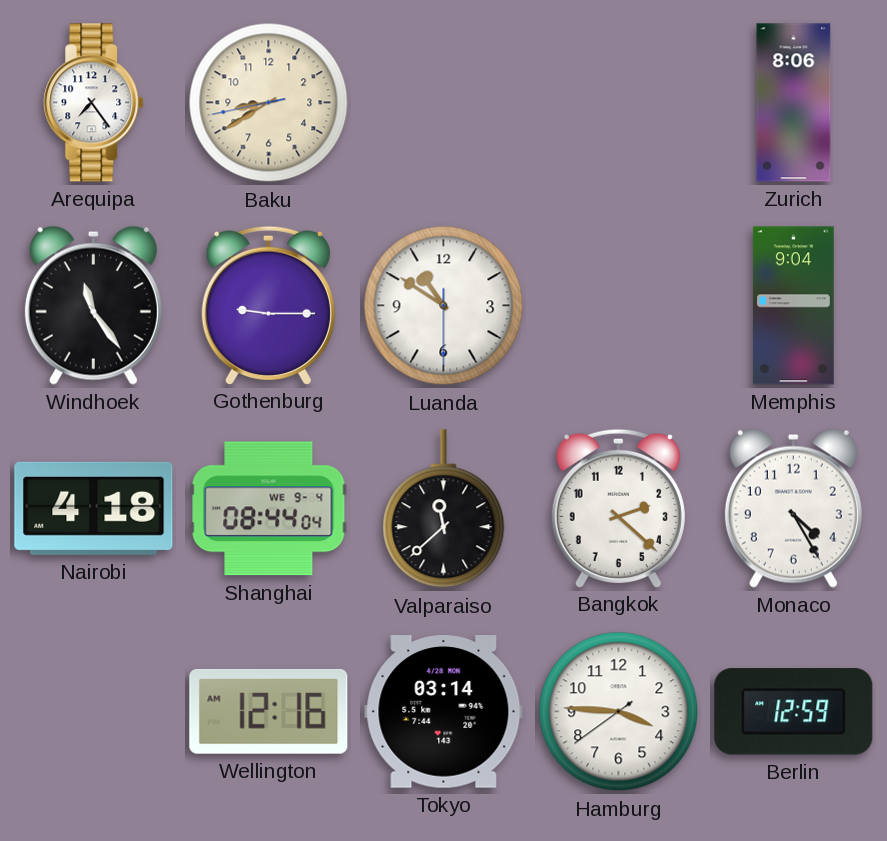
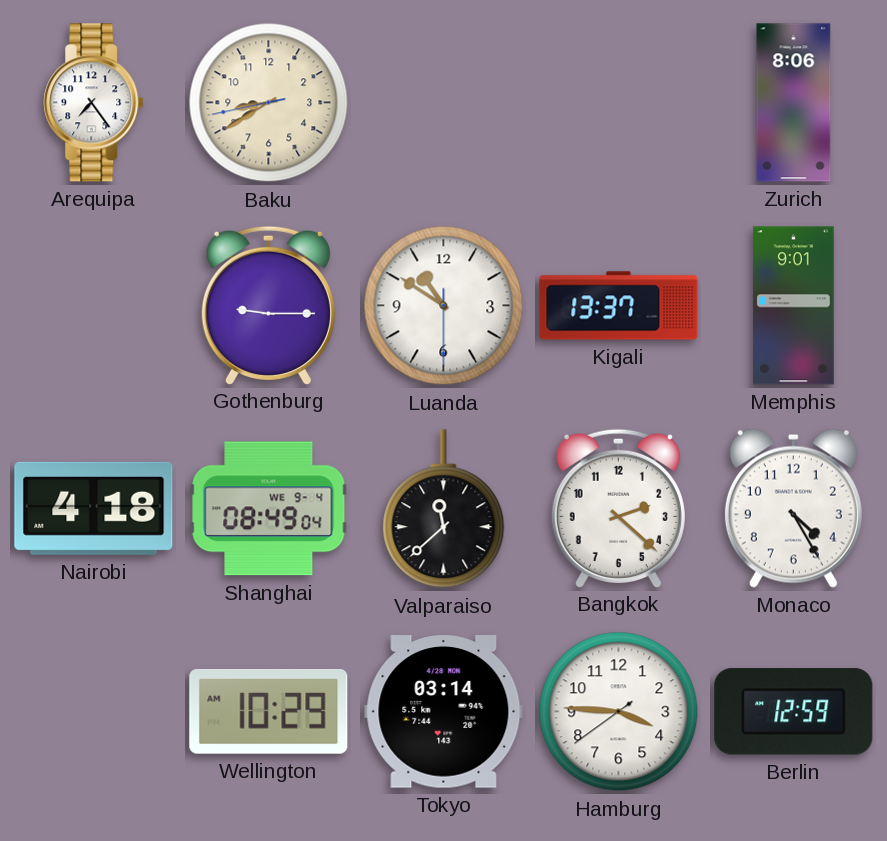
Windhoek: 11:24 -> none
Kigali: none -> 13:37
Memphis: 9:04 -> 9:01
Shanghai: 08:44 -> 08:49
Wellington: 12:16 -> 10:29
